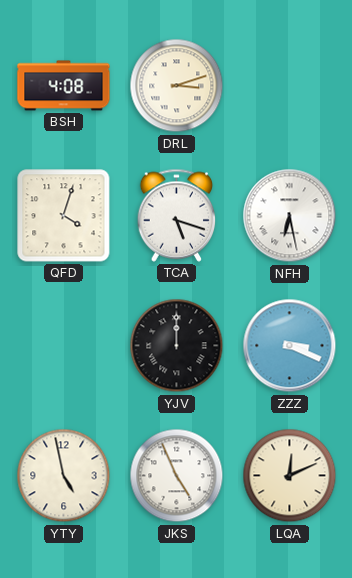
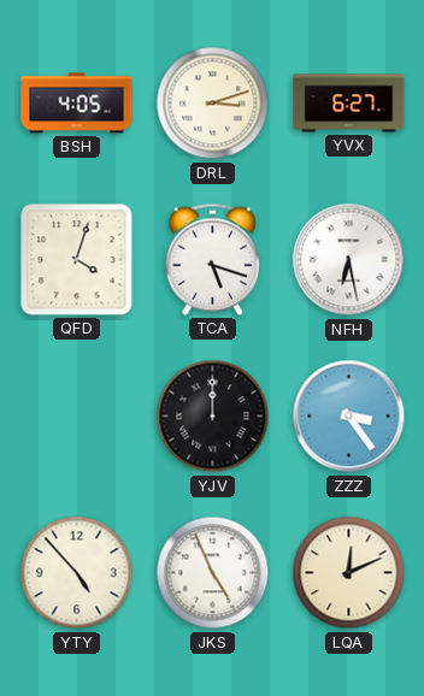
BSH: 4:08 -> 4:05
YVX: none -> 6:27
ZZZ: 3:19 -> 3:24
YTY: 4:58 -> 4:53
